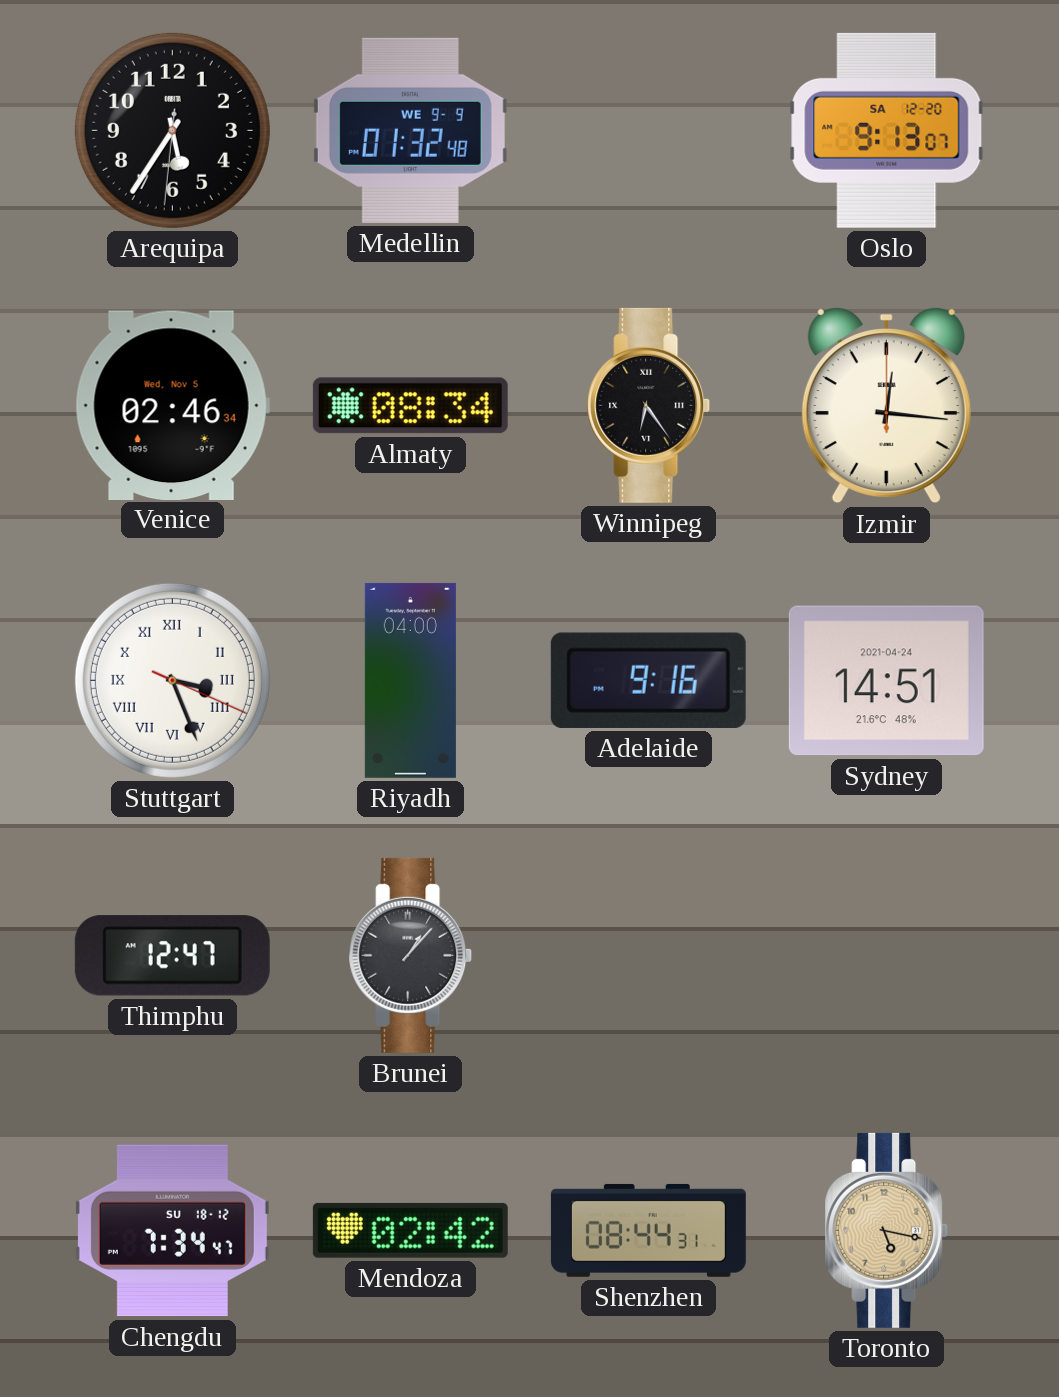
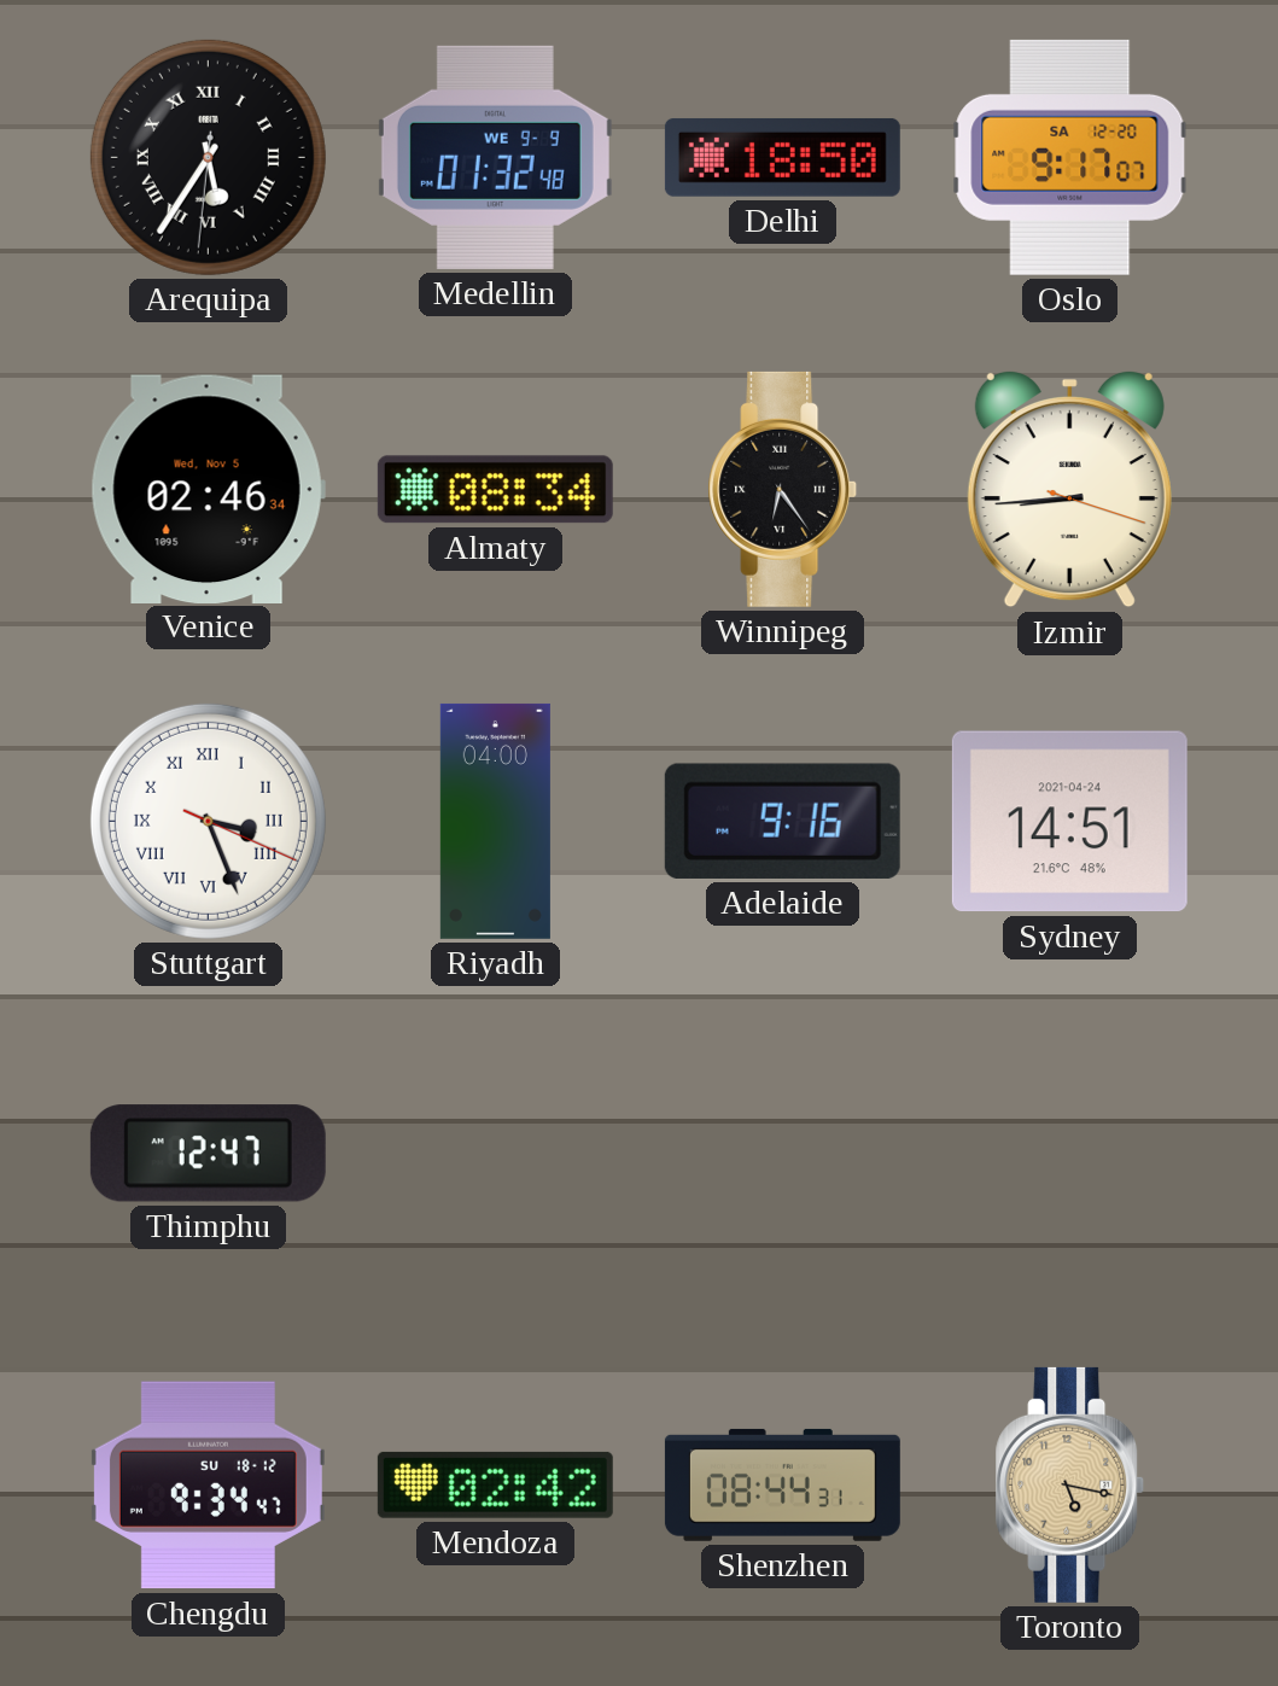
Arequipa numerals: Arabic -> Roman
Delhi: none -> 18:50
Oslo: 9:13 -> 9:17
Izmir: 12:16 -> 8:44
Brunei: 1:07 -> none
Chengdu: 7:34 -> 9:34
